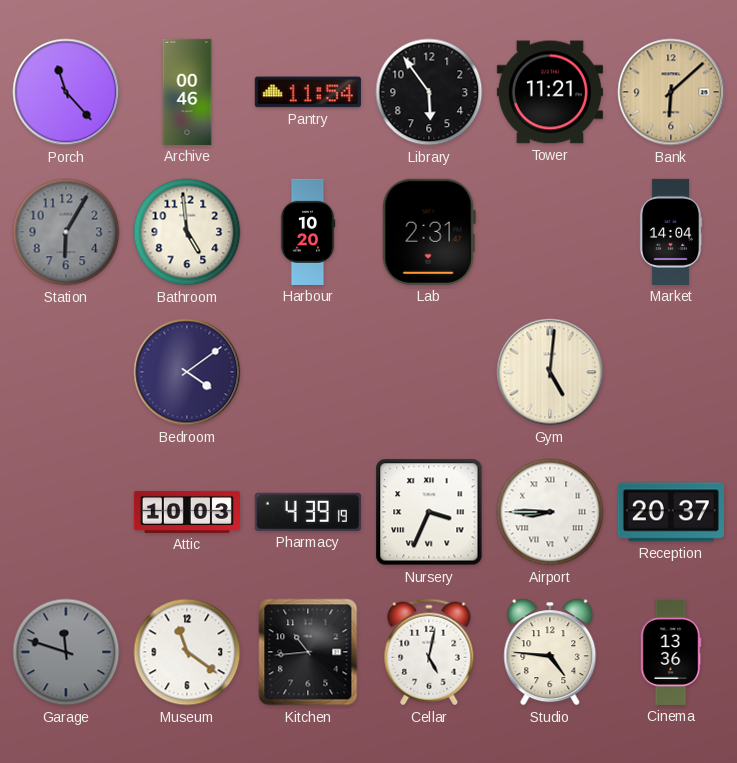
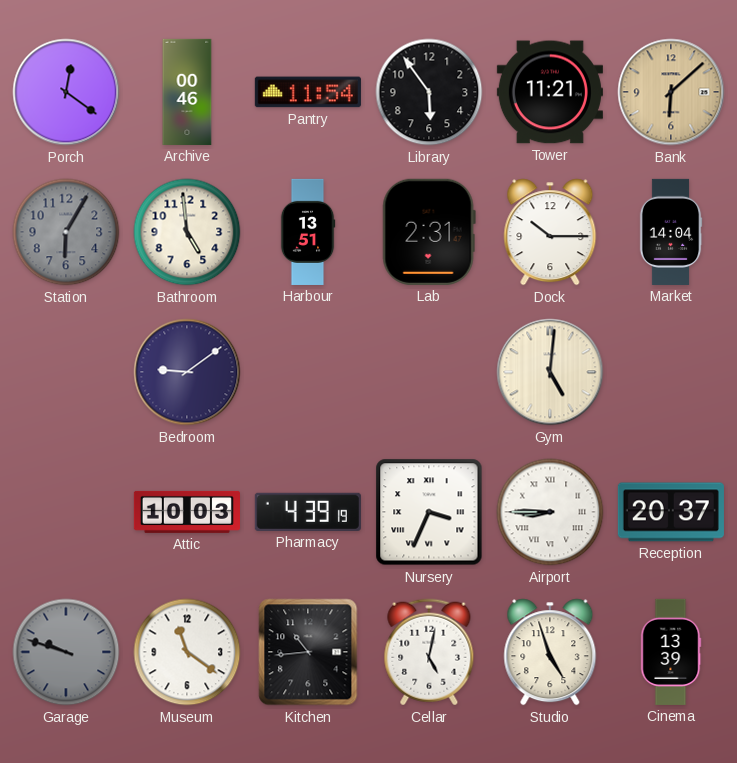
Porch: 11:23 -> 12:21
Harbour: 10:20 -> 13:51
Dock: none -> 10:15
Bedroom: 4:09 -> 9:09
Garage: 11:48 -> 9:48
Studio: 4:46 -> 4:57
Cinema: 13:36 -> 13:39
